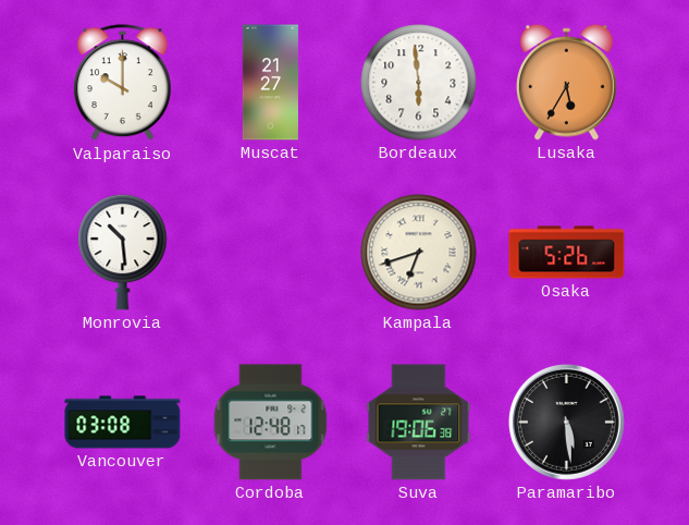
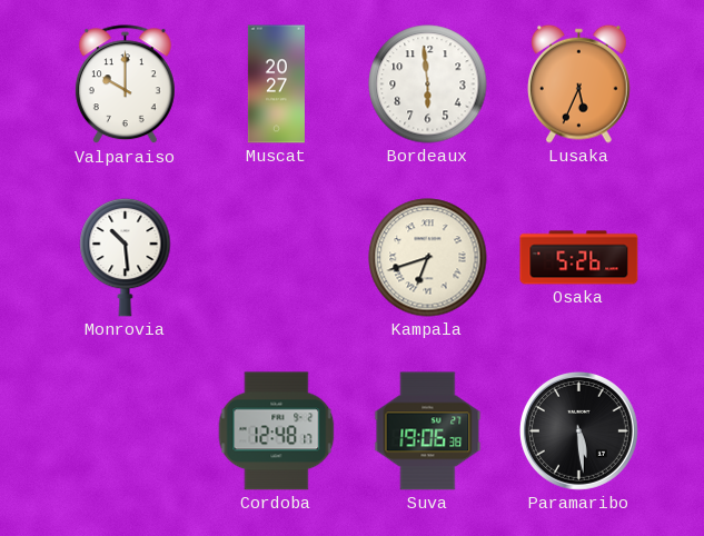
Muscat: 21:27 -> 20:27
Lusaka: 5:35 -> 5:34
Vancouver: 03:08 -> none
